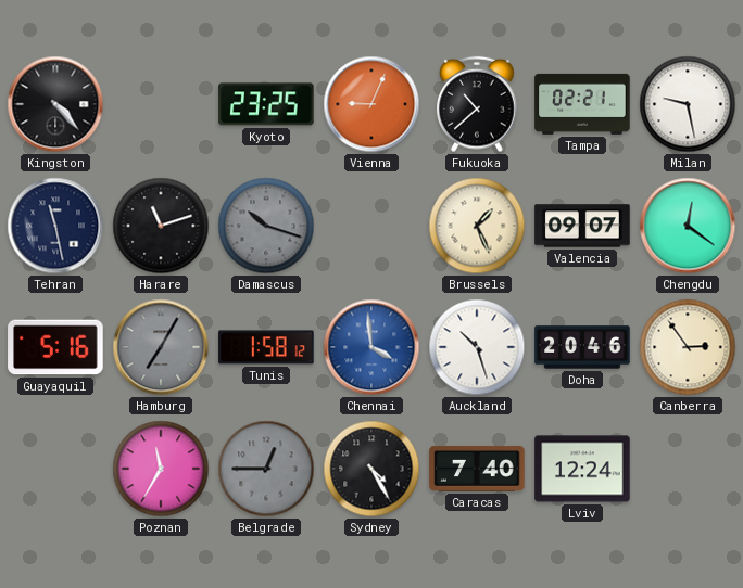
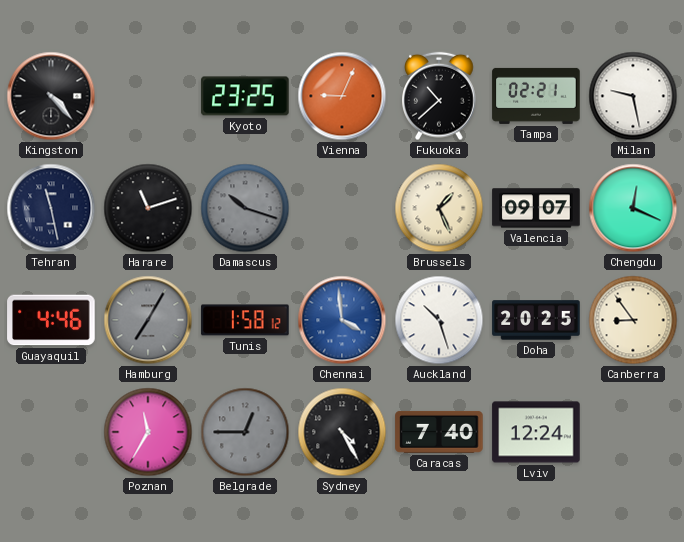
Chengdu: 12:21 -> 12:19
Guayaquil: 5:16 -> 4:46
Doha: 20:46 -> 20:25
Canberra: 2:54 -> 8:54
